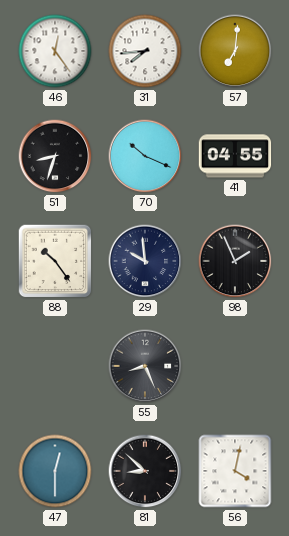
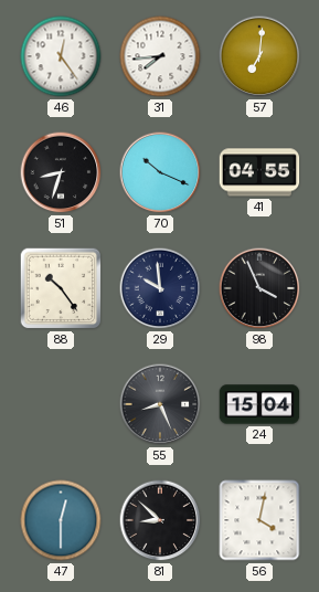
98: 1:56 -> 3:56
24: none -> 15:04
